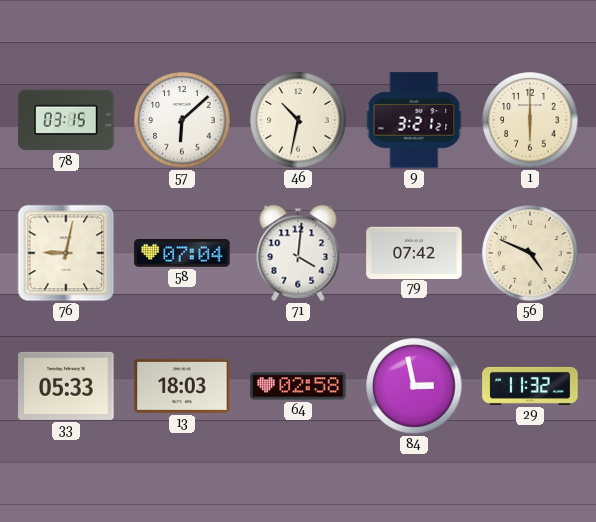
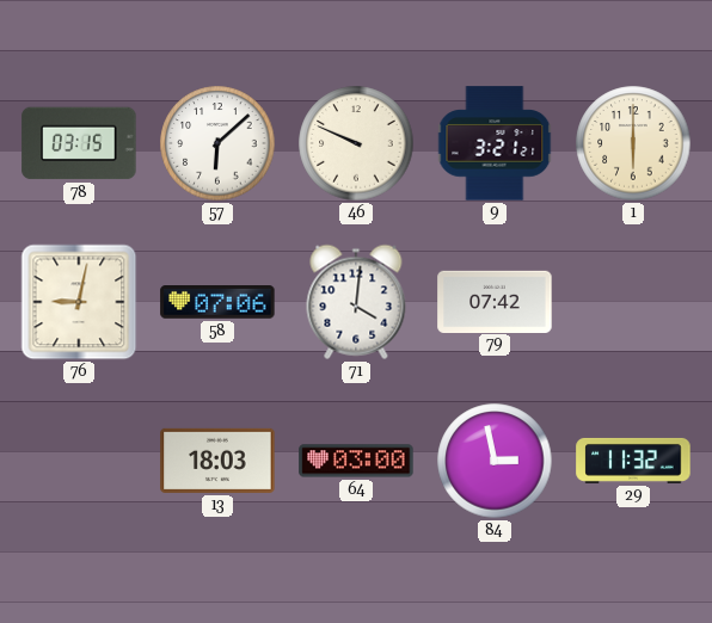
46: 10:32 -> 9:49
58: 07:04 -> 07:06
56: 4:49 -> none
33: 05:33 -> none
64: 02:58 -> 03:00
